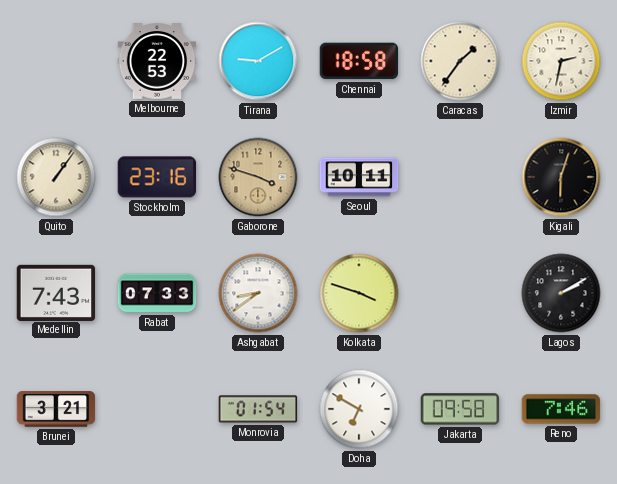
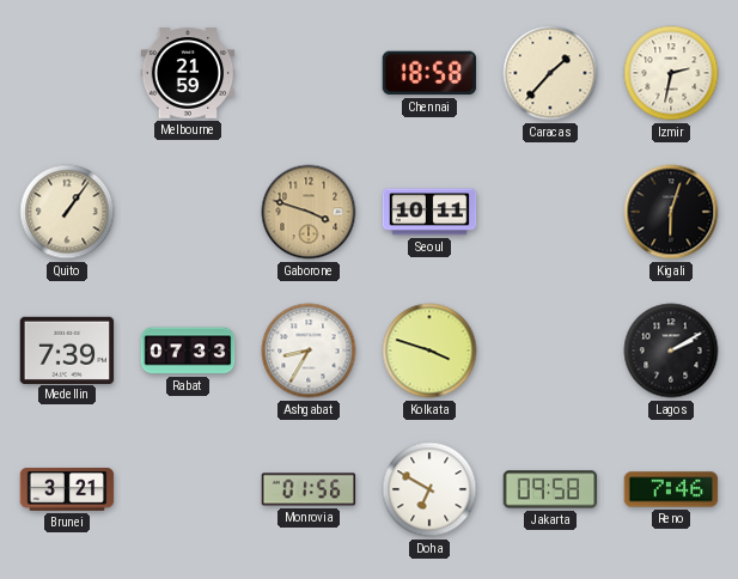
Melbourne: 22:53 -> 21:59
Tirana: 9:10 -> none
Caracas: 1:36 -> 1:37
Stockholm: 23:16 -> none
Medellin: 7:43 -> 7:39
Ashgabat: 8:39 -> 8:35
Monrovia: 01:54 -> 01:56
